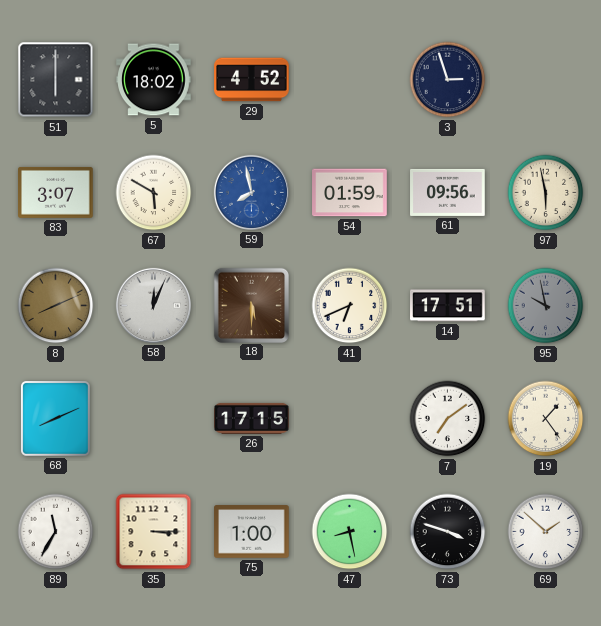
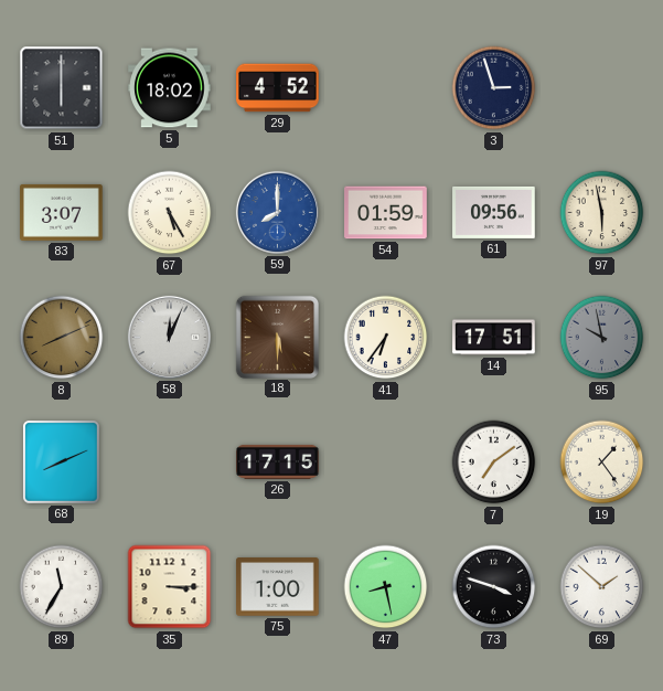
67: 5:50 -> 5:25
59: 7:58 -> 8:00
41: 6:41 -> 6:36
